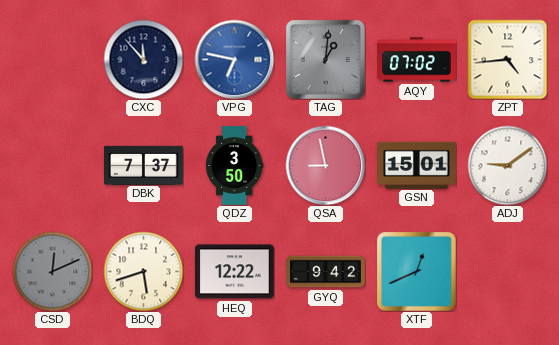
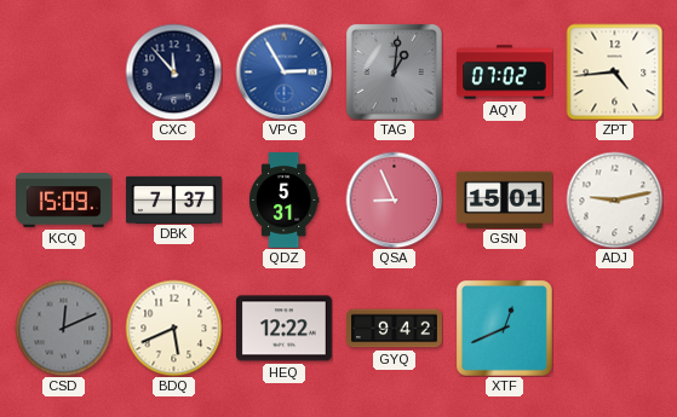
VPG: 6:47 -> 2:55
KCQ: none -> 15:09
QDZ: 3:50 -> 5:31
QSA: 8:58 -> 8:56
ADJ: 9:09 -> 9:13
BDQ: 5:42 -> 5:41
